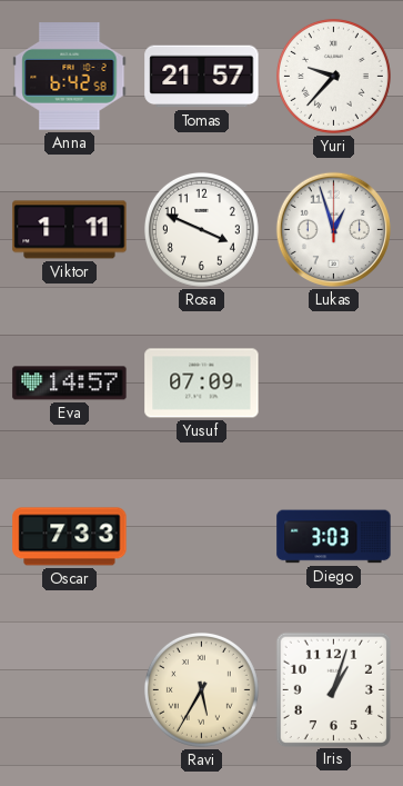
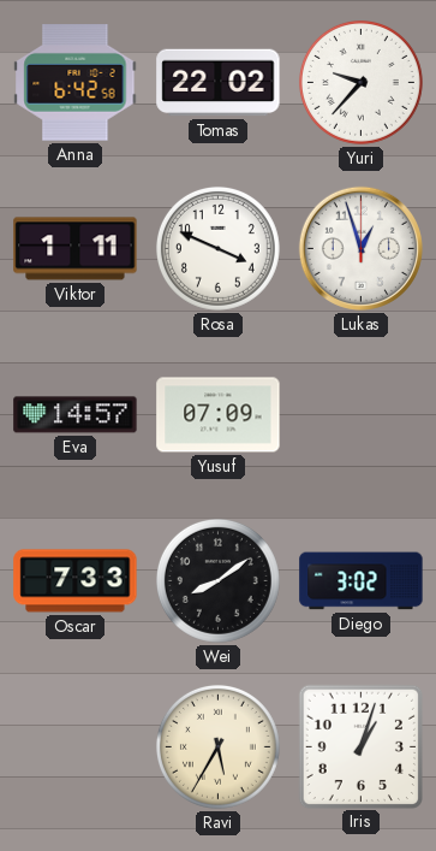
Tomas: 21:57 -> 22:02
Wei: none -> 8:09
Diego: 3:03 -> 3:02
